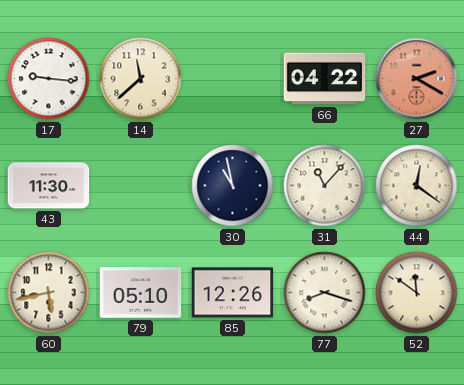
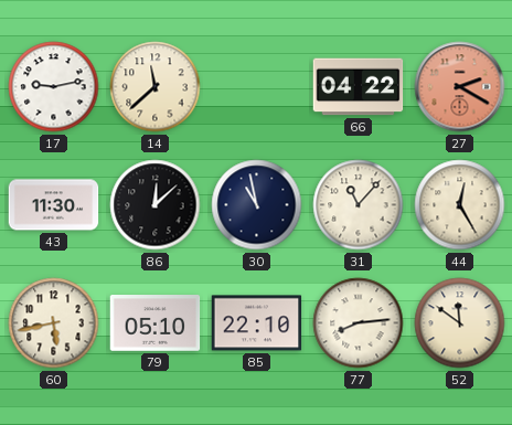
17: 9:16 -> 9:13
86: none -> 12:08
44: 12:21 -> 12:25
85: 12:26 -> 22:10
77: 8:18 -> 8:14
